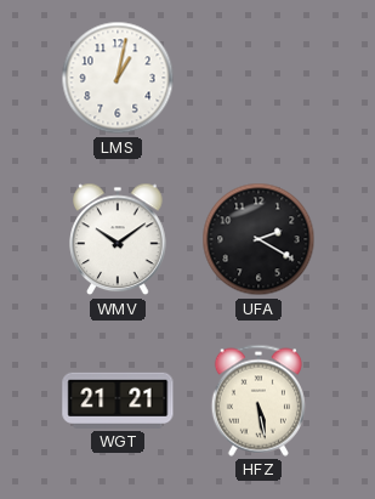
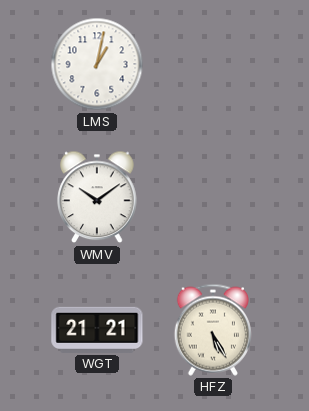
UFA: 2:20 -> none
HFZ: 5:28 -> 5:25
